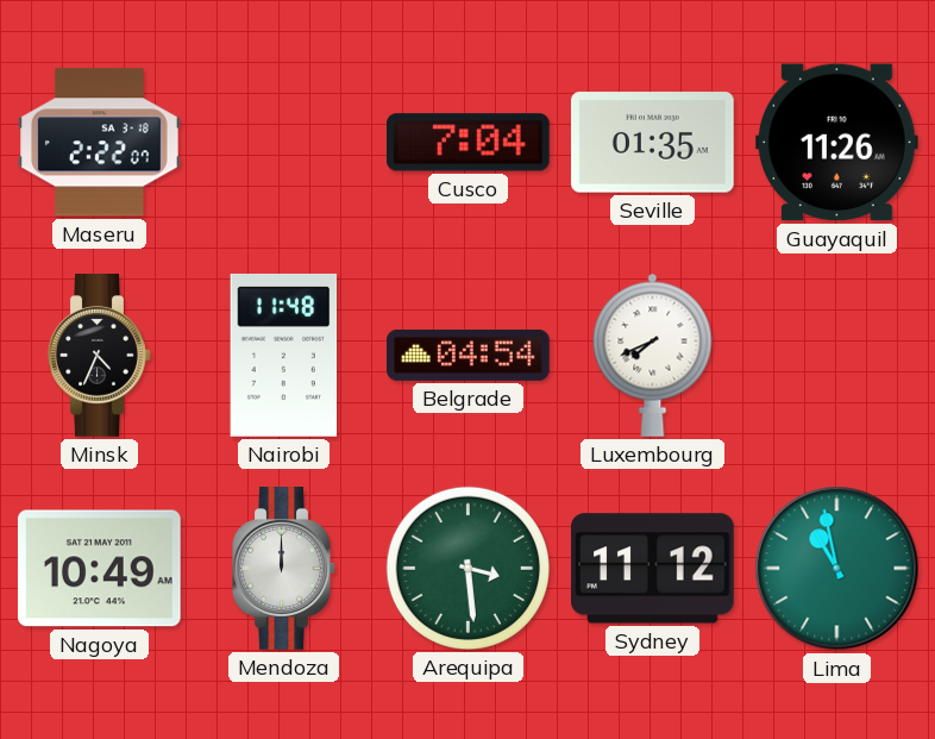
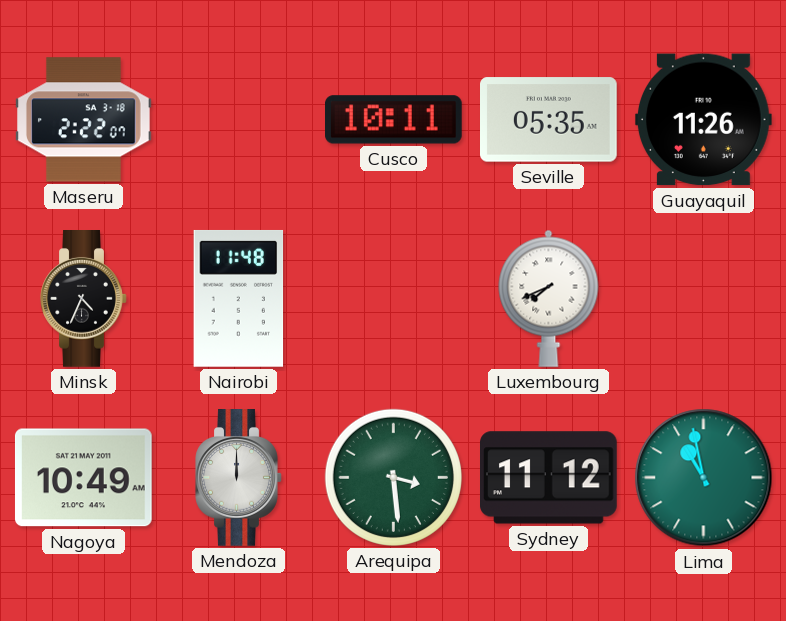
Cusco: 7:04 -> 10:11
Seville: 01:35 -> 05:35
Belgrade: 04:54 -> none
